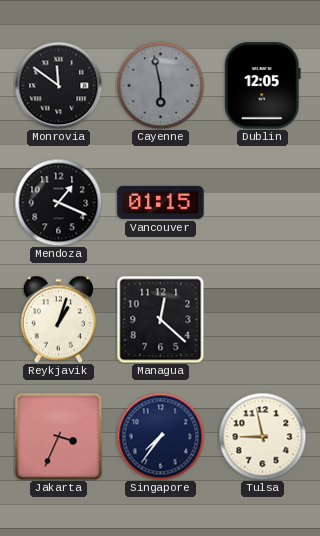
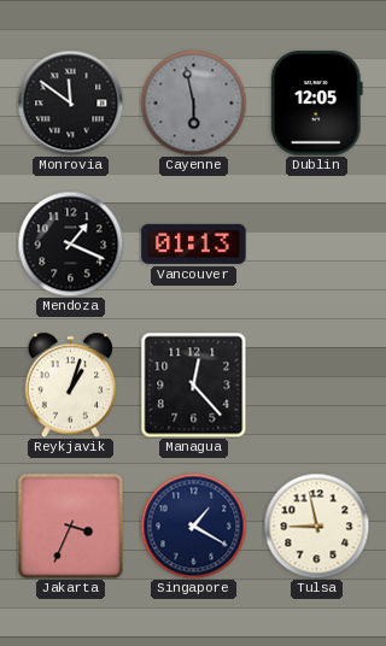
Vancouver: 01:15 -> 01:13
Managua: 12:22 -> 12:23
Singapore: 7:36 -> 1:20
